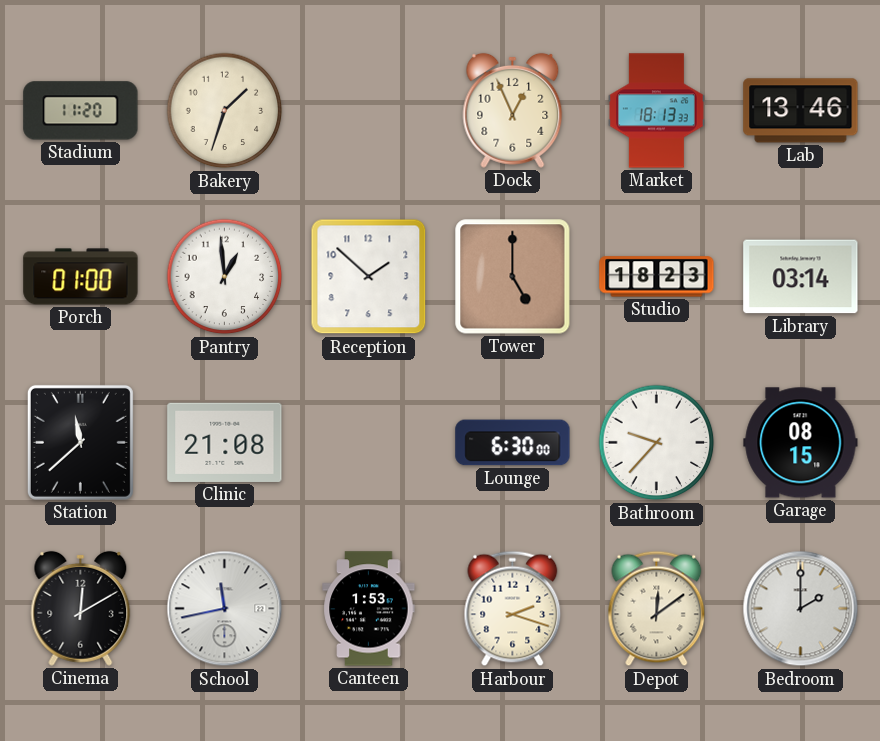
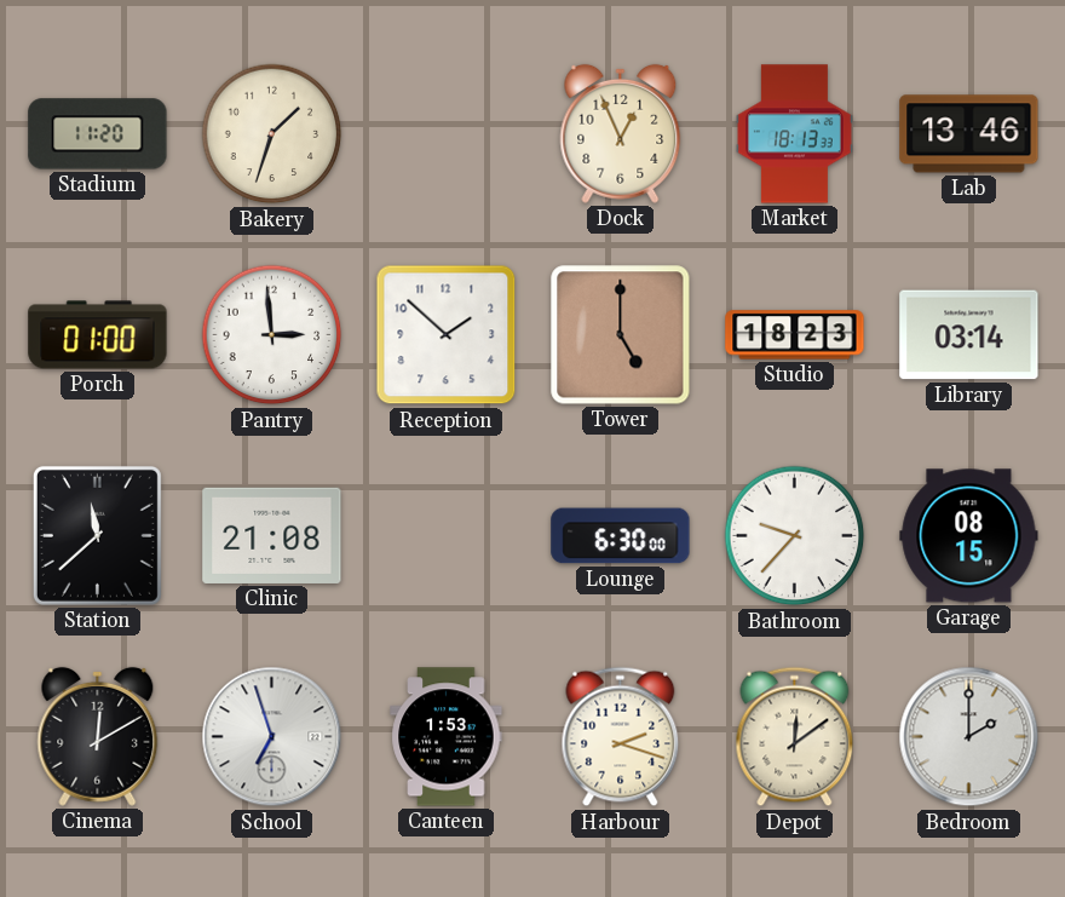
Pantry: 12:59 -> 2:59
School: 11:43 -> 6:57
